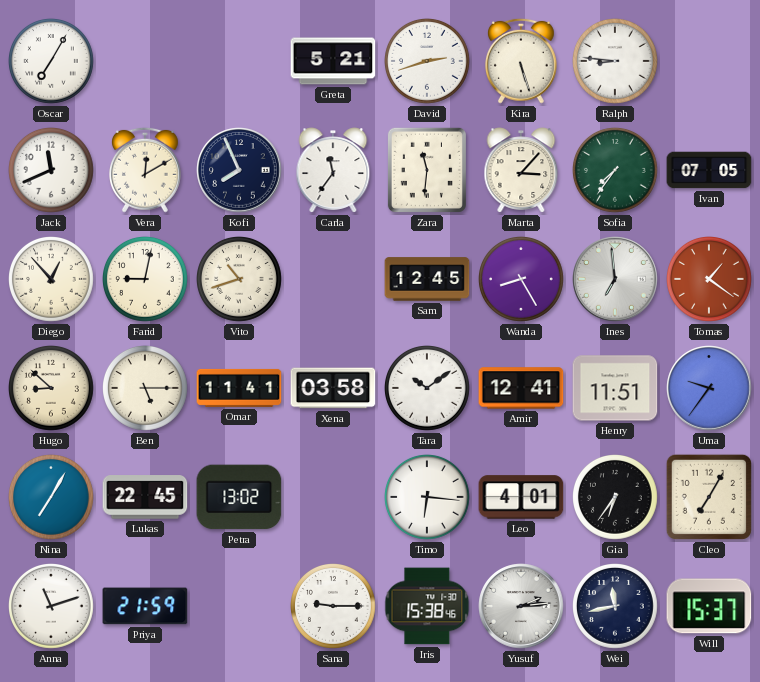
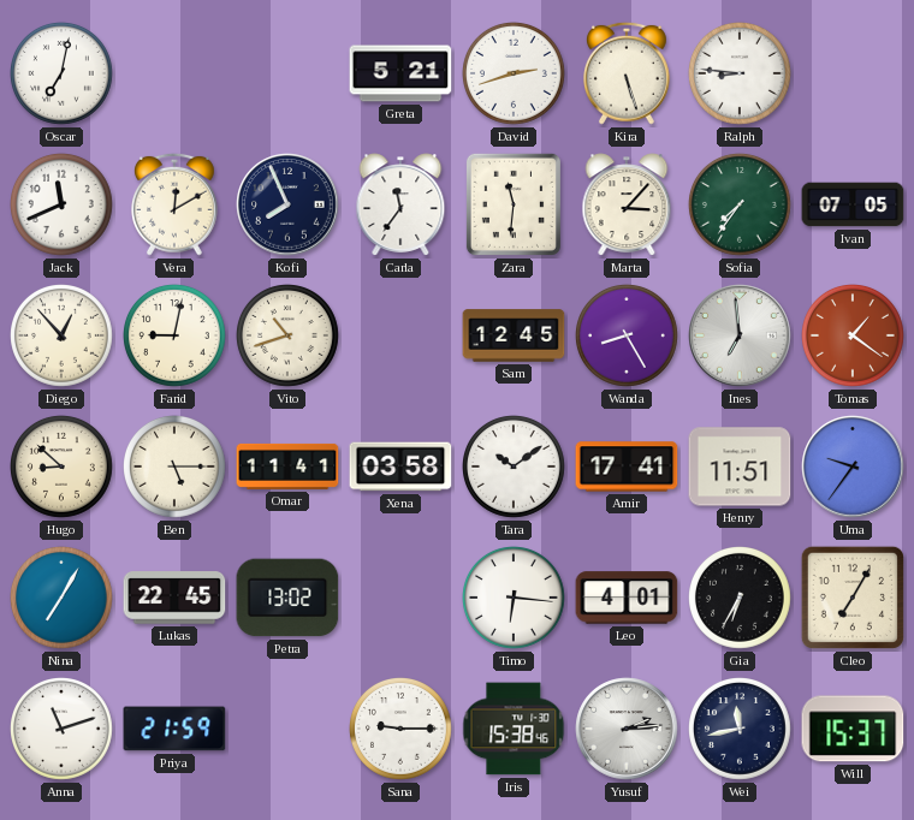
Oscar: 7:05 -> 7:02
Amir: 12:41 -> 17:41
Gia: 6:36 -> 6:35
